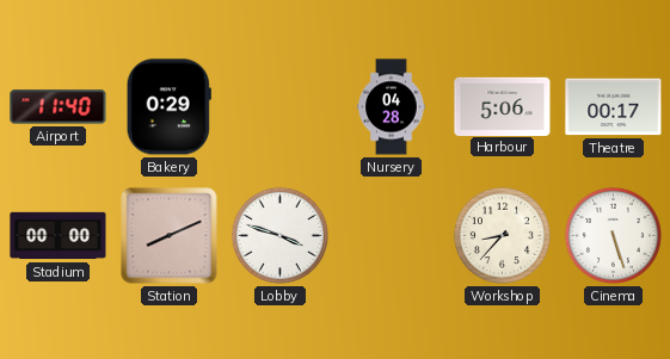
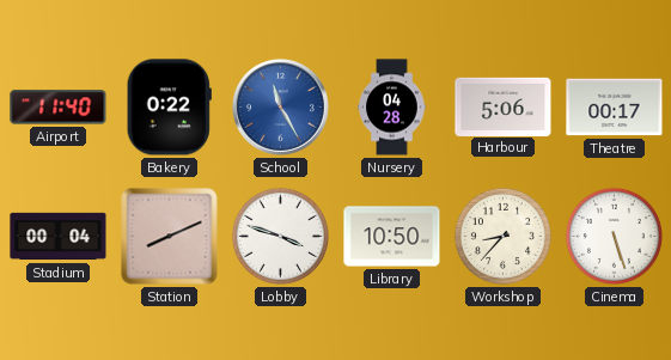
Bakery: 0:29 -> 0:22
School: none -> 11:25
Stadium: 00:00 -> 00:04
Library: none -> 10:50
